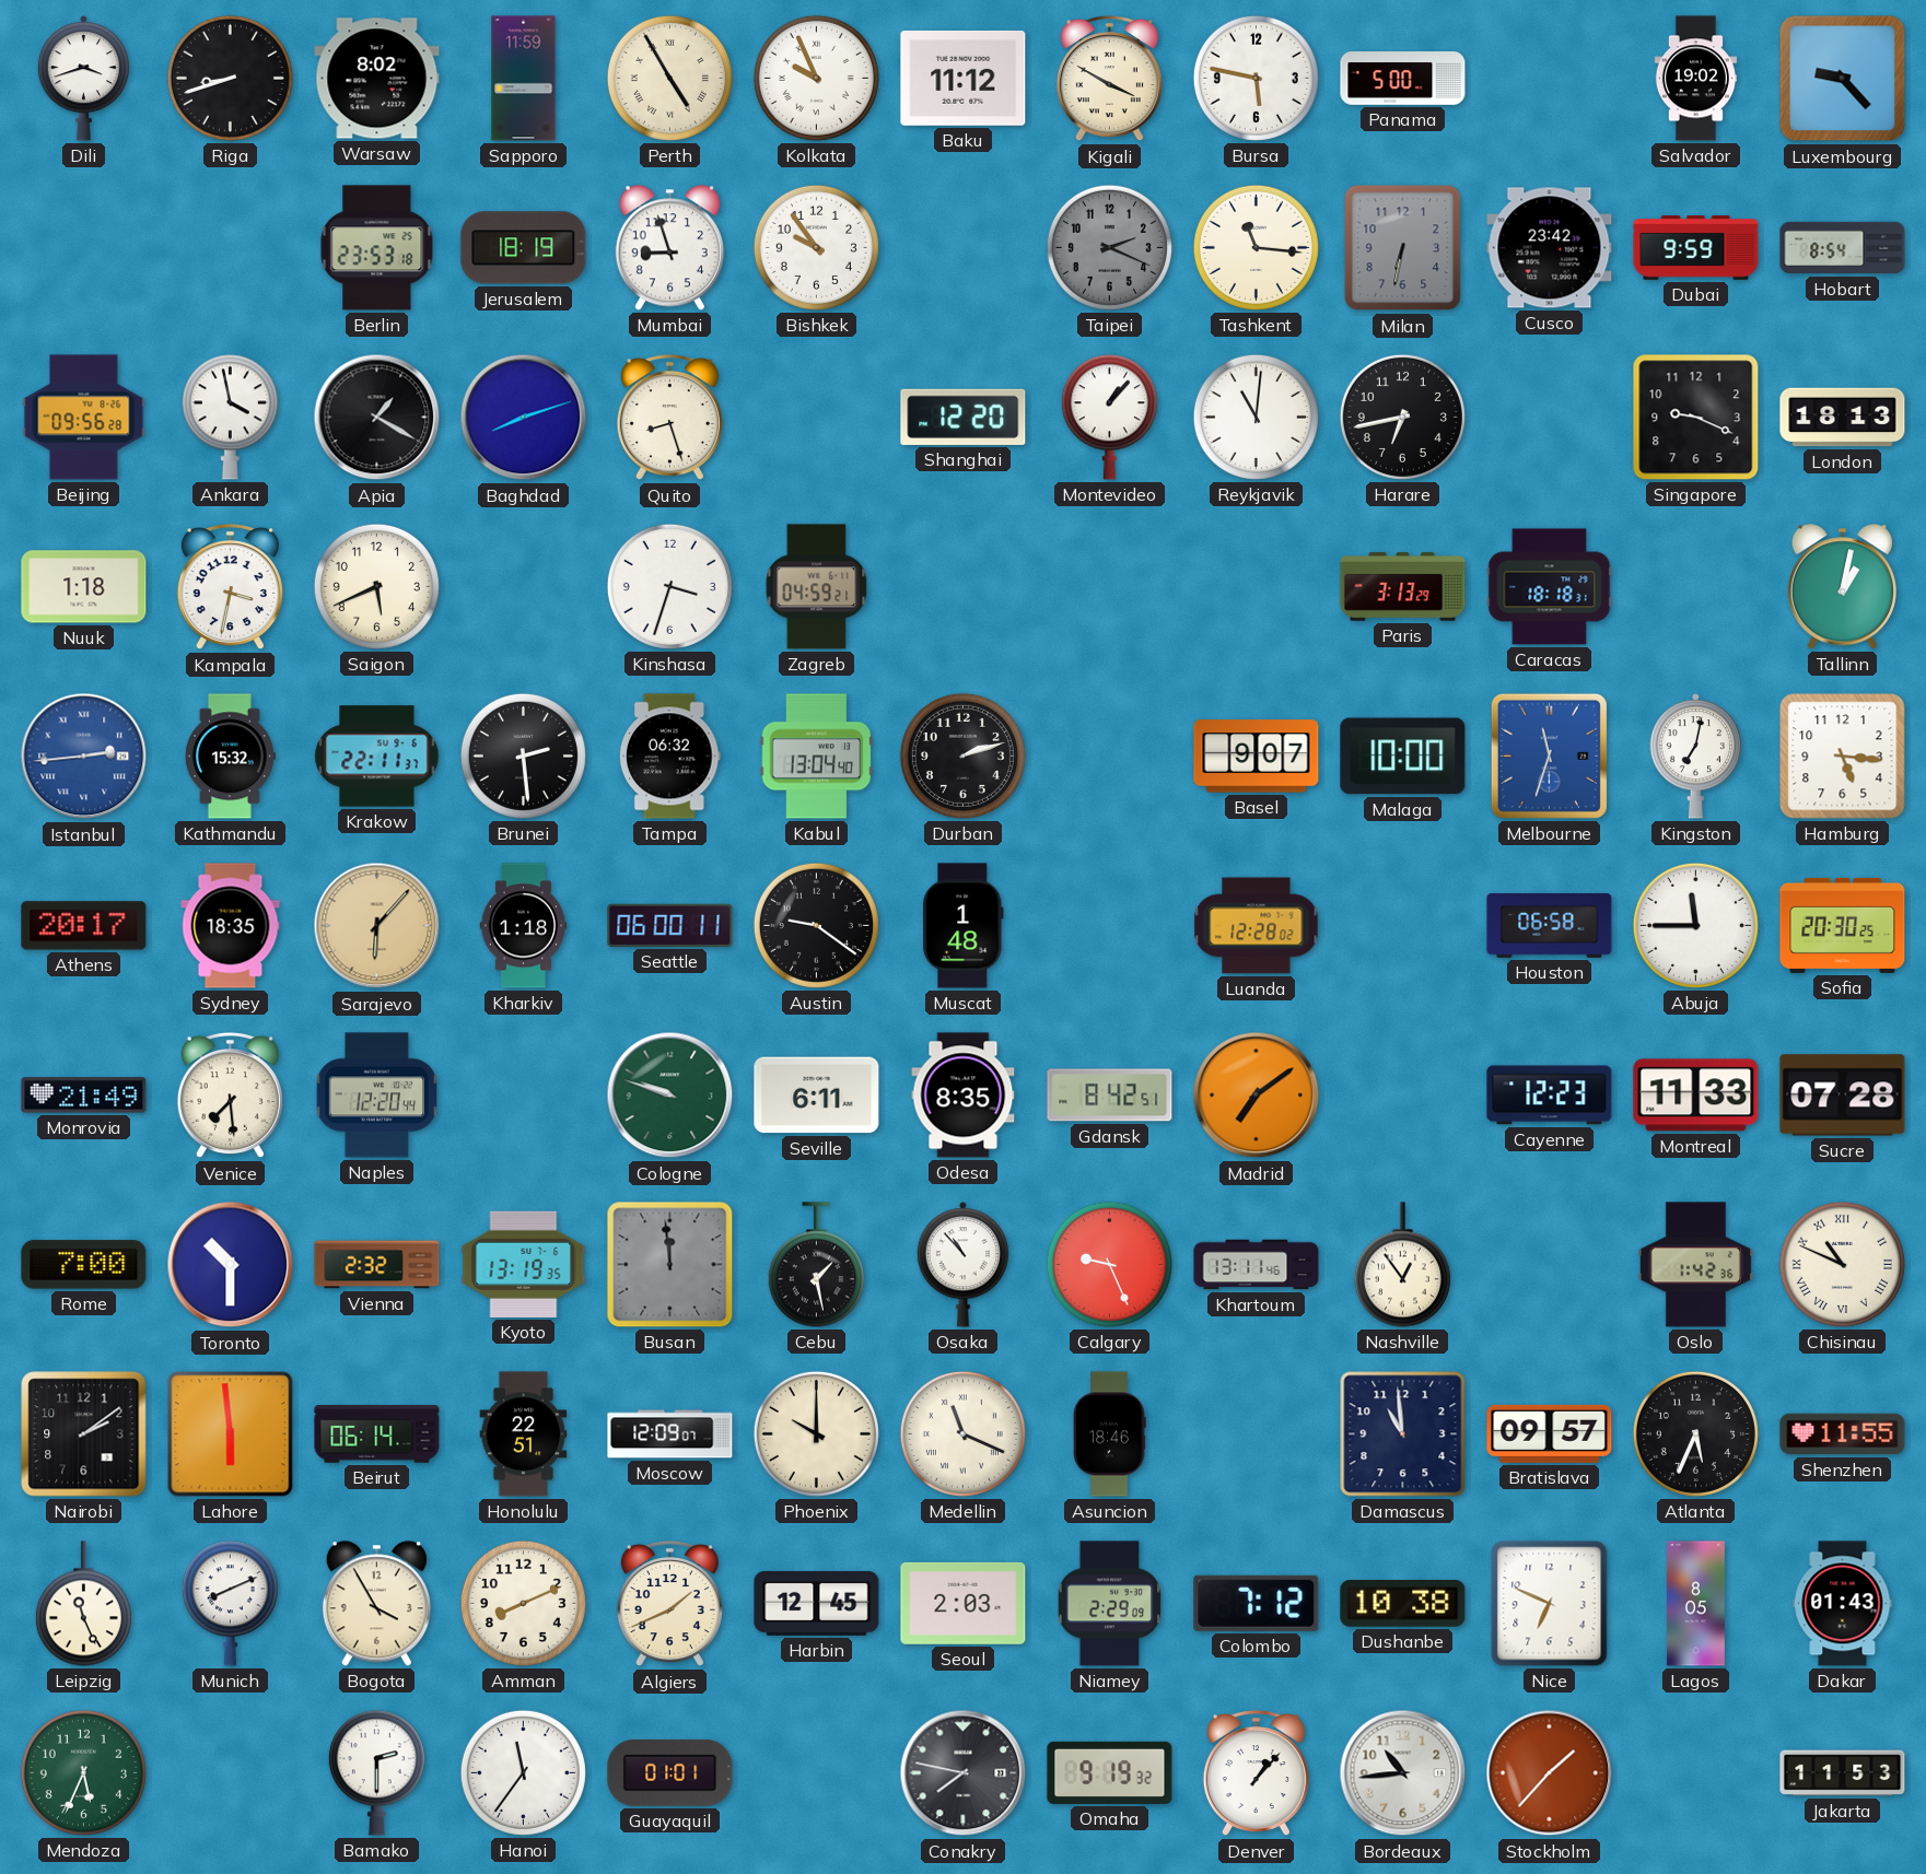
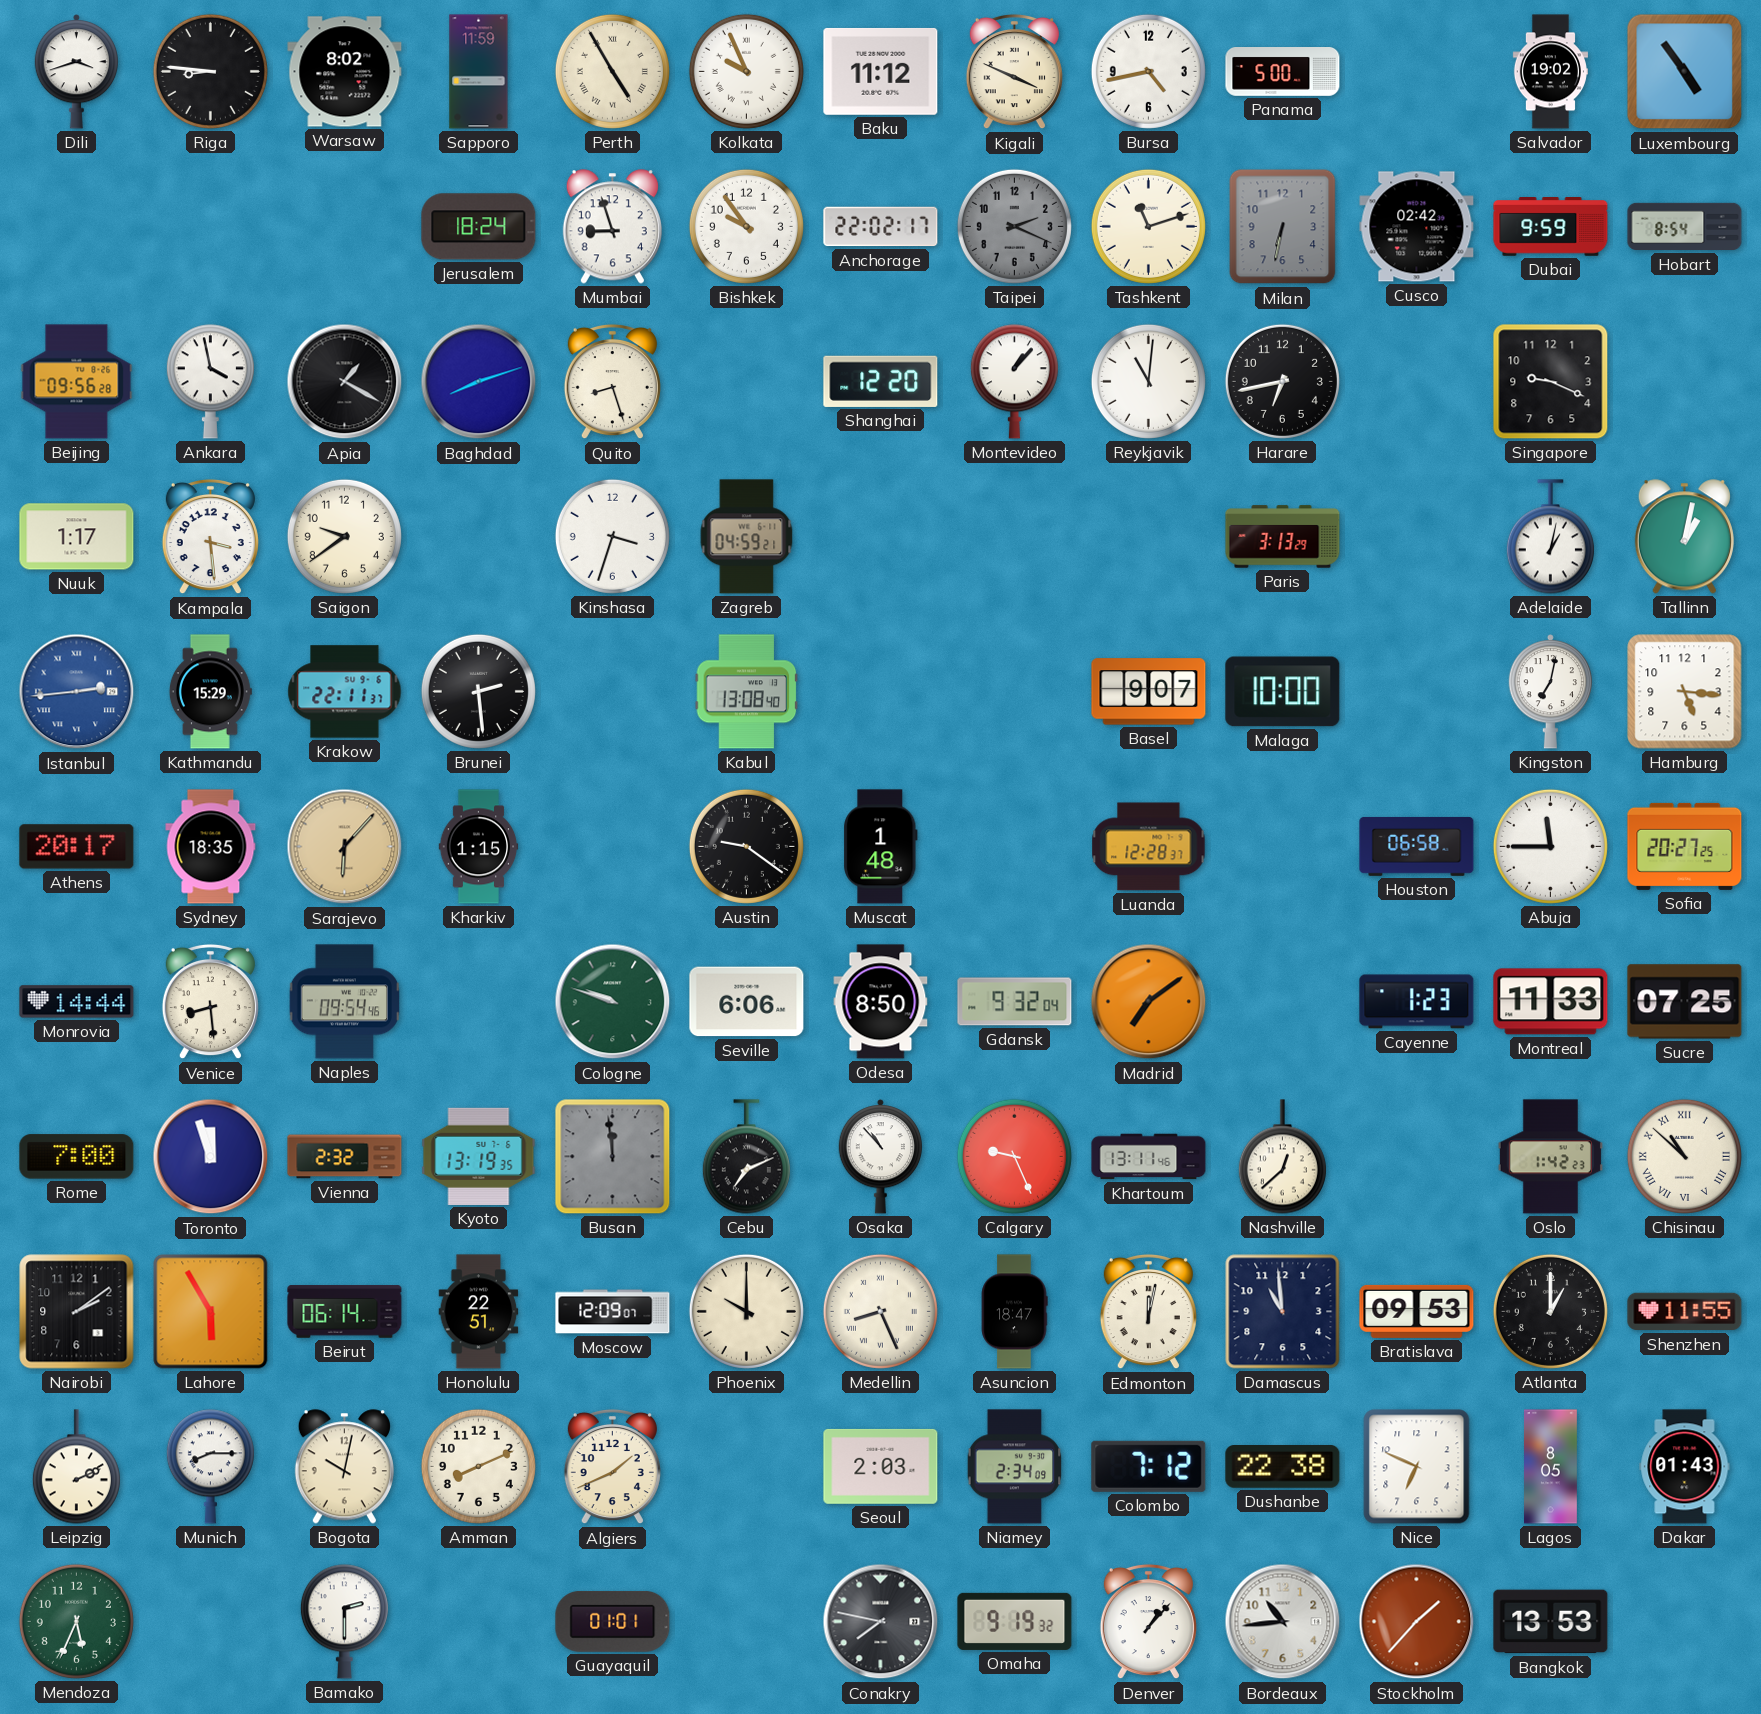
Riga: 8:42 -> 8:46
Kigali: 3:50 -> 3:49
Bursa: 5:47 -> 4:43
Luxembourg: 9:23 -> 4:54
Berlin: 23:53 -> none
Jerusalem: 18:19 -> 18:24
Anchorage: none -> 22:02
Tashkent: 11:16 -> 11:12
Cusco: 23:42 -> 02:42
London: 18:13 -> none
Nuuk: 1:18 -> 1:17
Kampala: 3:32 -> 3:29
Saigon: 5:41 -> 9:39
Caracas: 18:18 -> none
Adelaide: none -> 1:02
Kathmandu: 15:32 -> 15:29
Tampa: 06:32 -> none
Kabul: 13:04 -> 13:08
Durban: 2:12 -> none
Melbourne: 11:33 -> none
Kharkiv: 1:18 -> 1:15
Seattle: 06:00 -> none
Luanda: 12:28:02 -> 12:28:37
Sofia: 20:30 -> 20:27
Monrovia: 21:49 -> 14:44
Venice: 7:29 -> 8:29
Naples: 12:20 -> 09:54
Seville: 6:11 -> 6:06
Odesa: 8:35 -> 8:50
Gdansk: 8:42 -> 9:32
Cayenne: 12:23 -> 1:23
Sucre: 07:28 -> 07:25
Toronto: 10:30 -> 11:57
Cebu: 1:28 -> 7:11
Nashville: 12:54 -> 12:38
Oslo: 1:42:36 -> 1:42:23
Chisinau: 10:49 -> 10:52
Lahore: 5:59 -> 5:55
Medellin: 11:19 -> 8:26
Asuncion: 18:46 -> 18:47
Edmonton: none -> 12:02
Bratislava: 09:57 -> 09:53
Atlanta: 5:34 -> 1:00
Leipzig: 11:26 -> 2:11
Munich: 8:11 -> 8:15
Bogota: 3:55 -> 10:02
Harbin: 12:45 -> none
Niamey: 2:29 -> 2:34
Dushanbe: 10:38 -> 22:38
Hanoi: 11:36 -> none
Bangkok: none -> 13:53
Jakarta: 11:53 -> none
